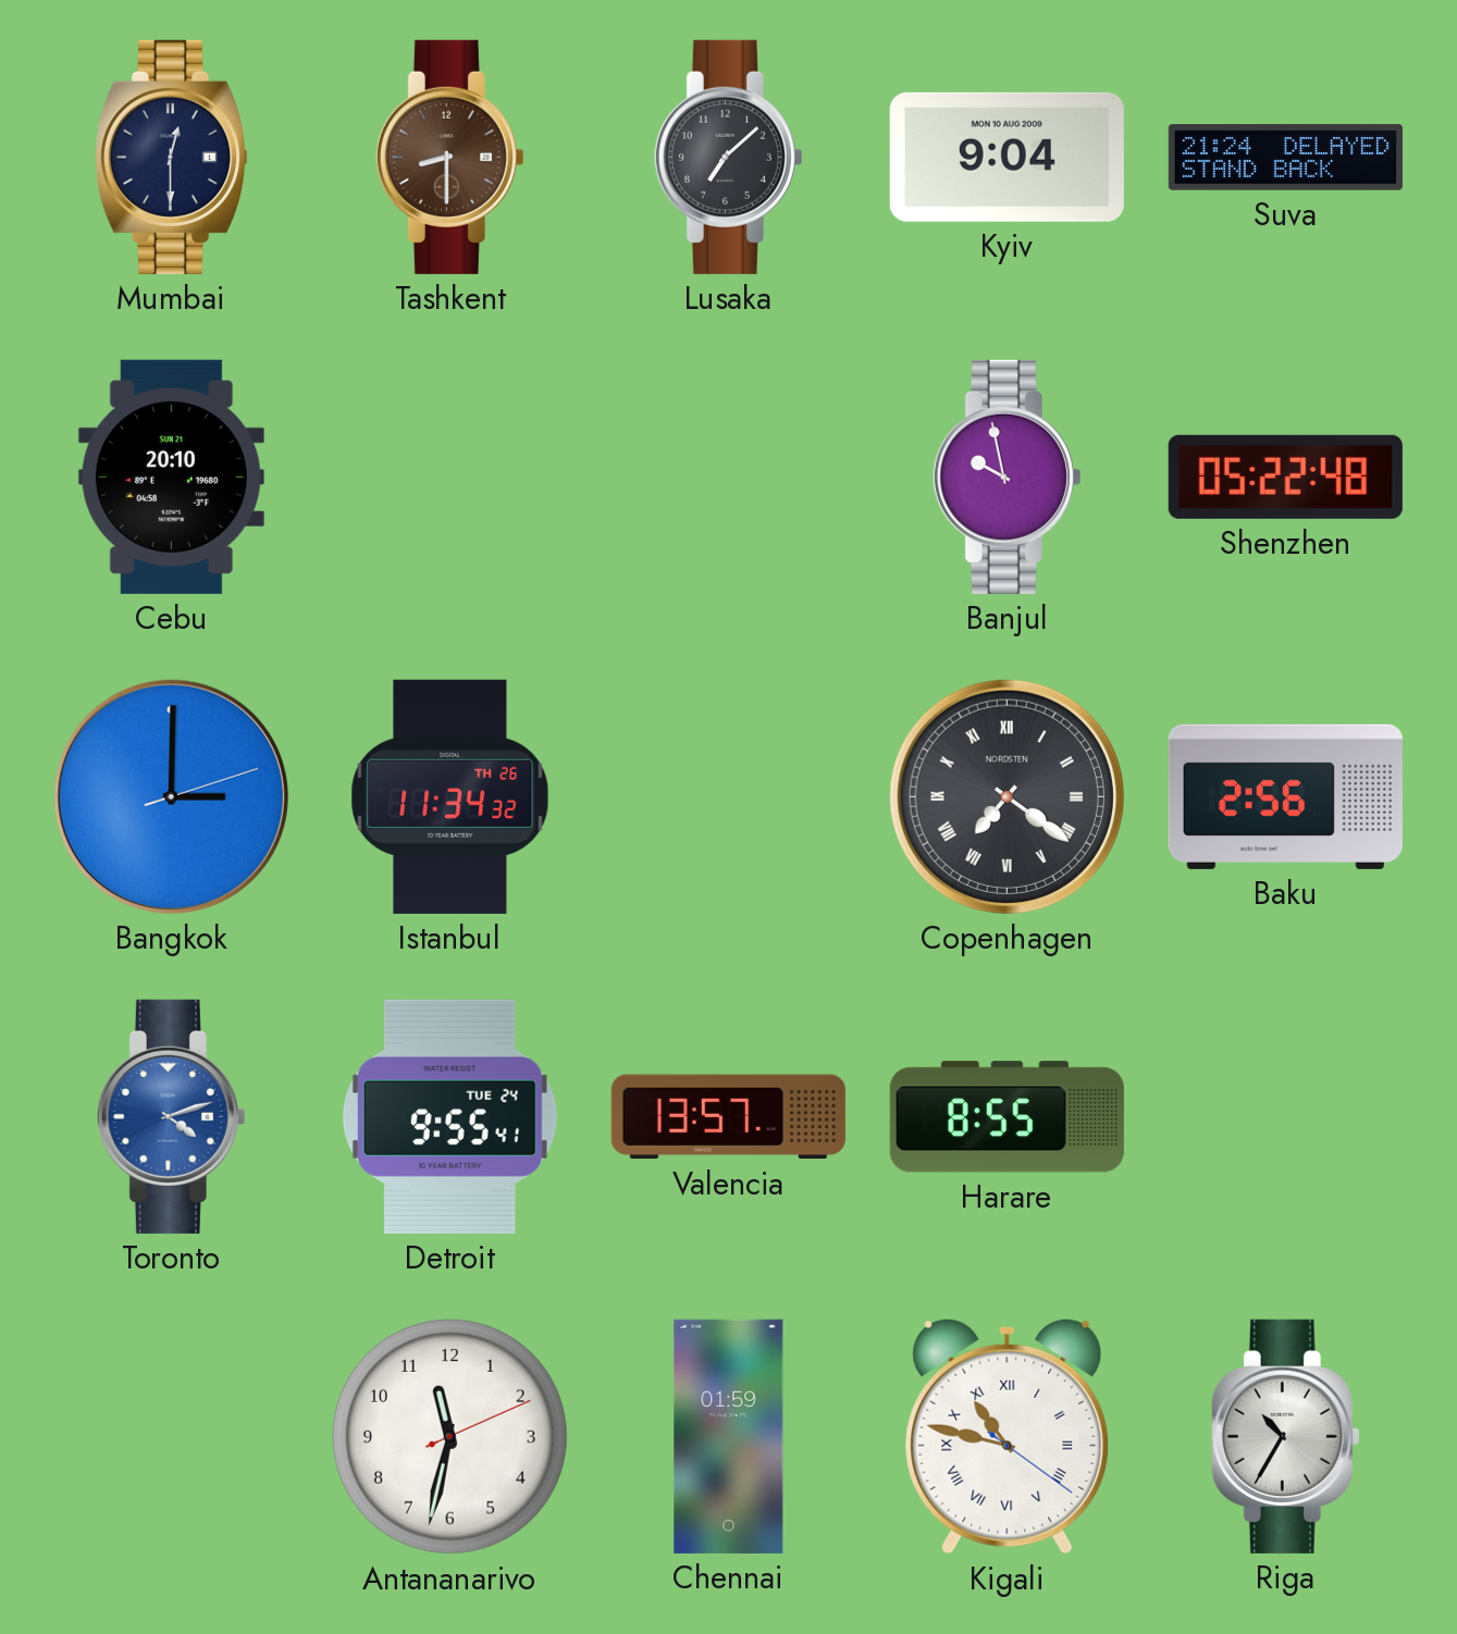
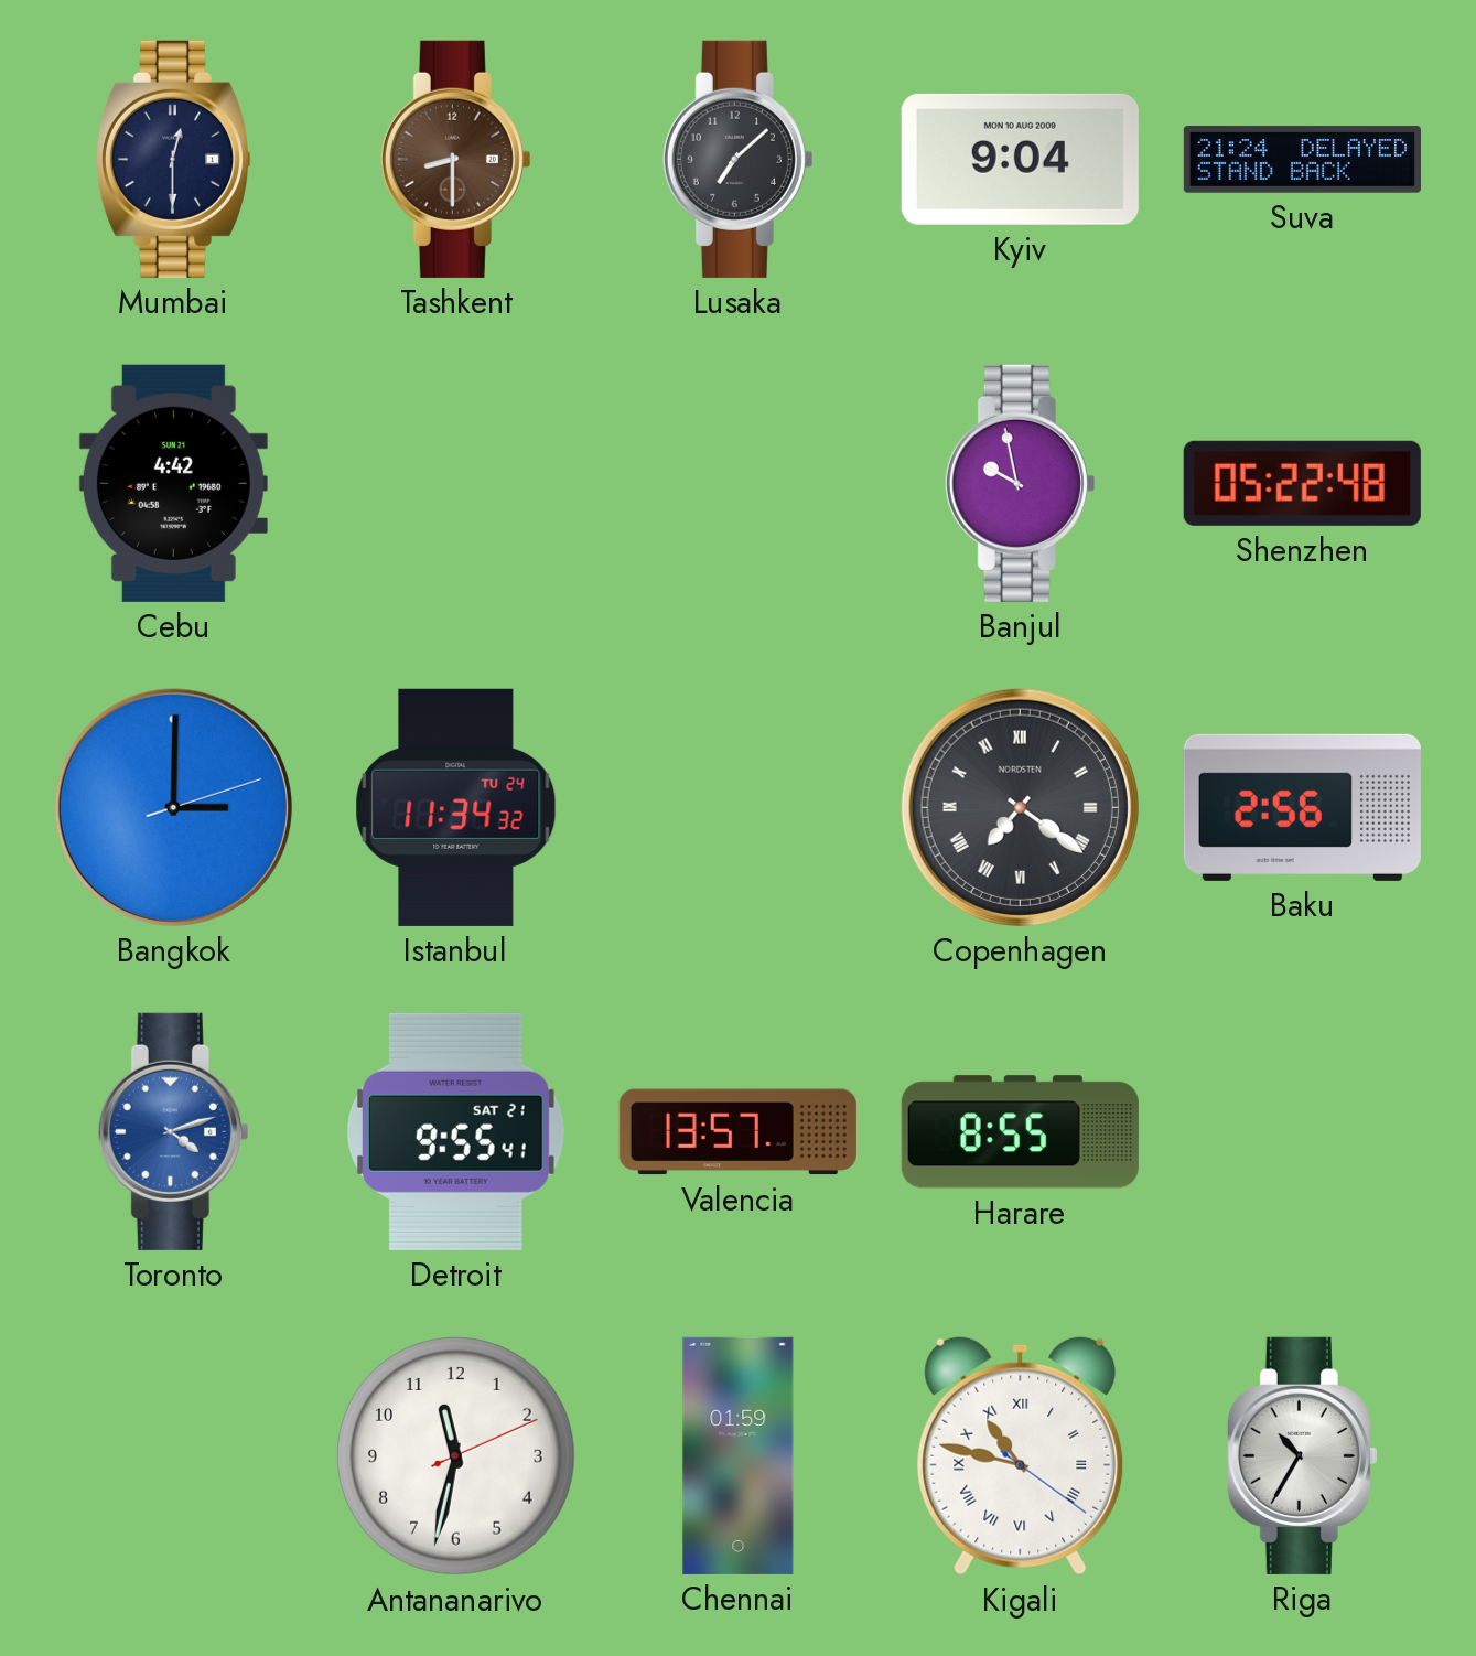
Cebu: 20:10 -> 4:42
Istanbul date: TH 26 -> TU 24
Detroit date: TUE 24 -> SAT 21
